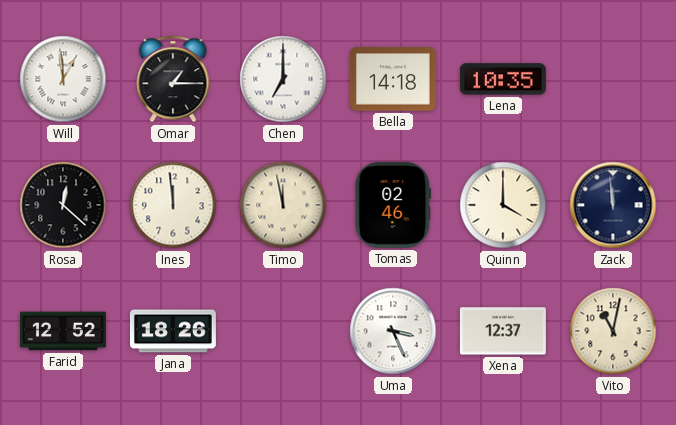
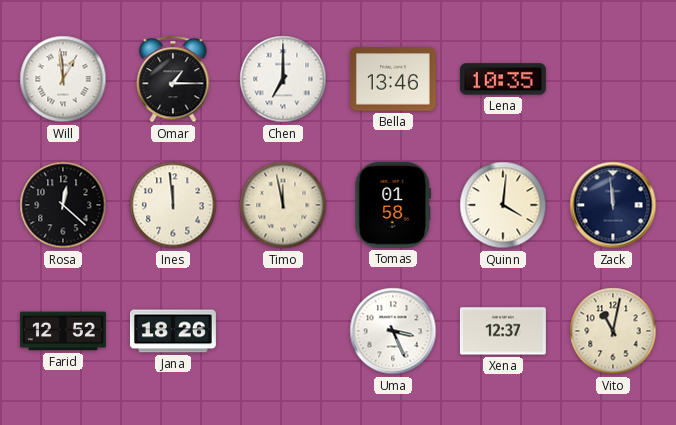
Bella: 14:18 -> 13:46
Tomas: 02:46 -> 01:58
Quinn: 4:00 -> 4:01
